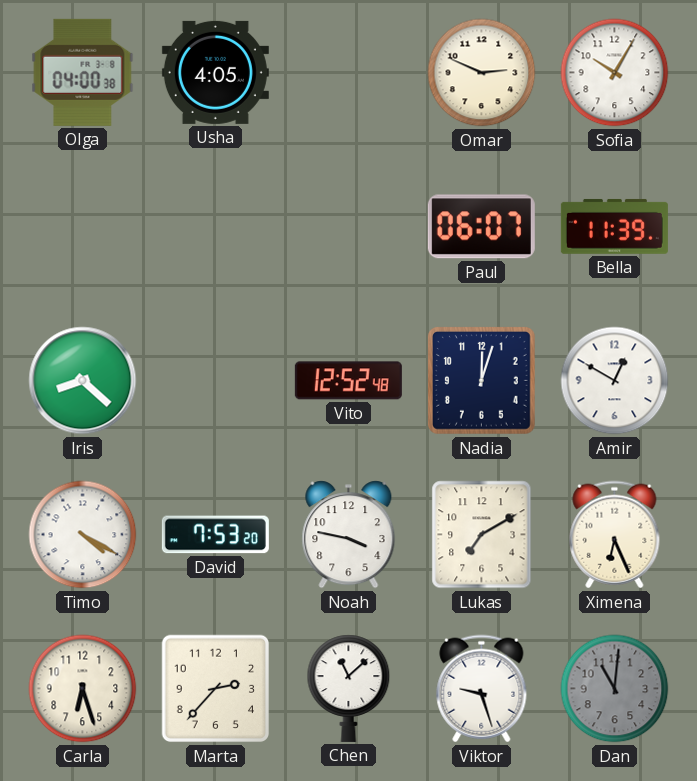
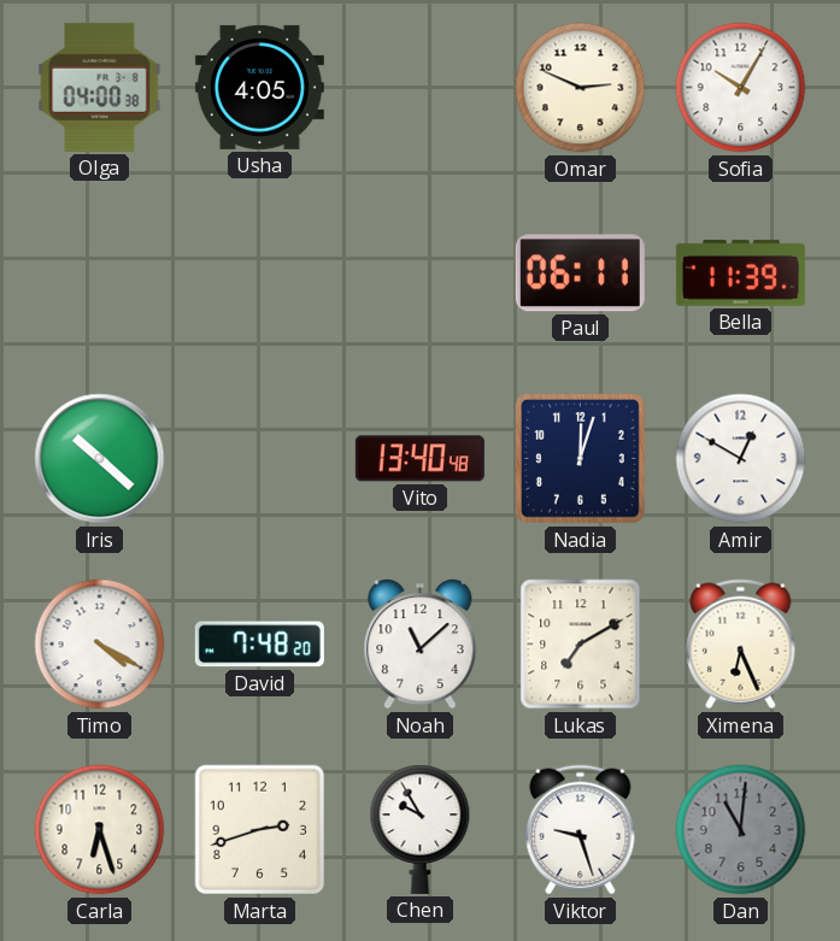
Paul: 06:07 -> 06:11
Iris: 8:22 -> 10:22
Vito: 12:52 -> 13:40
David: 7:53 -> 7:48
Noah: 3:47 -> 11:08
Marta: 2:37 -> 2:42
Chen: 11:08 -> 9:55
